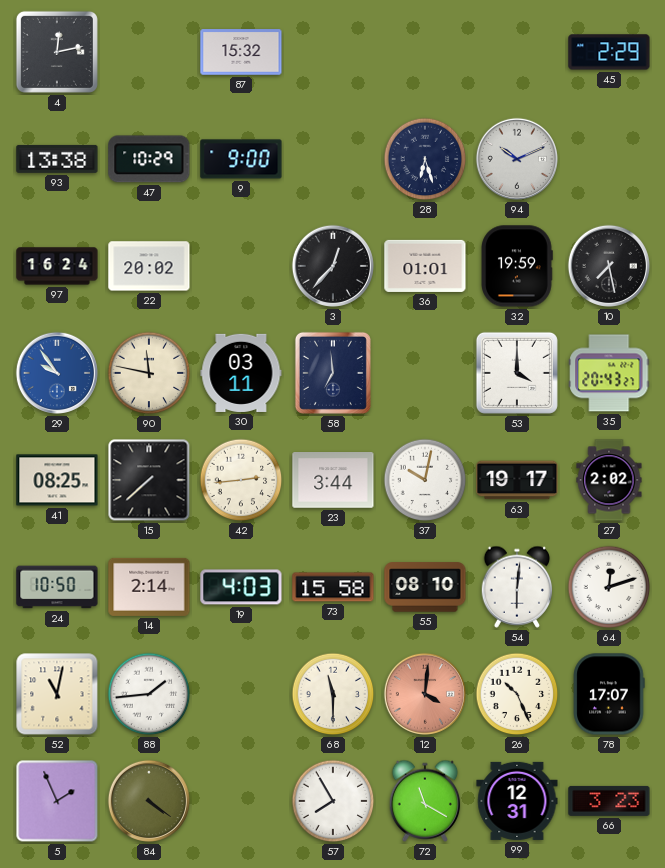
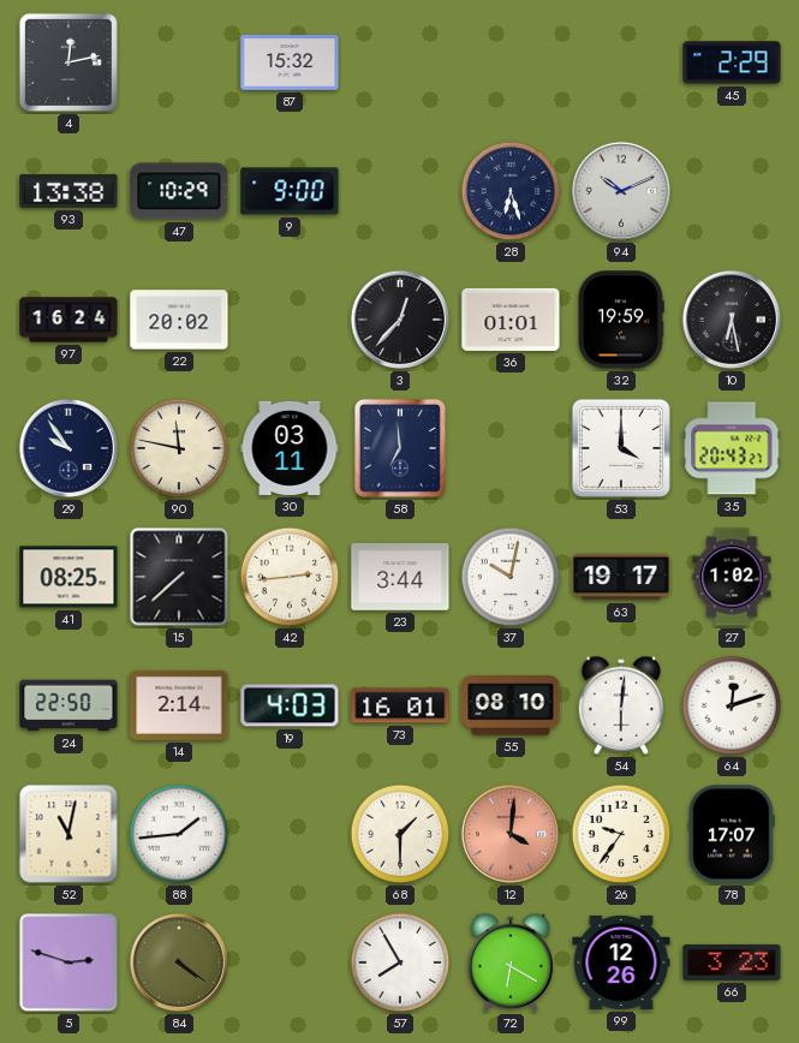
10: 7:28 -> 6:28
29 dial: blue -> navy
27: 2:02 -> 1:02
24: 10:50 -> 22:50
73: 15:58 -> 16:01
68: 11:30 -> 1:30
26: 10:26 -> 9:36
5: 1:56 -> 2:48
72: 11:20 -> 6:20
99: 12:31 -> 12:26
